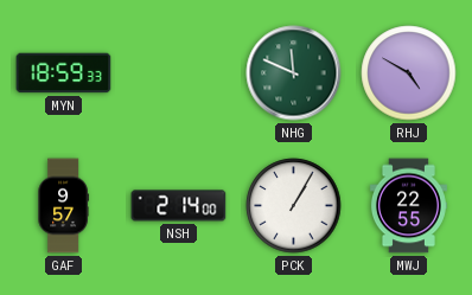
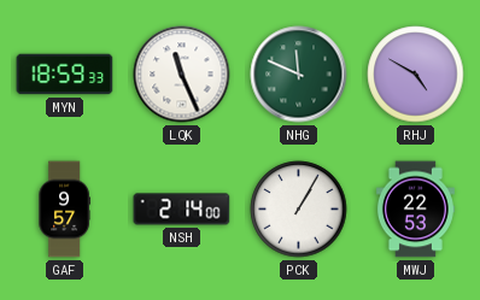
LQK: none -> 11:26
MWJ: 22:55 -> 22:53
